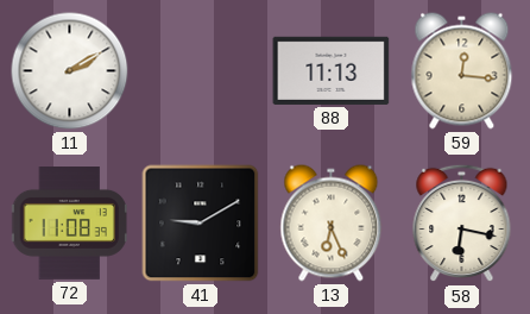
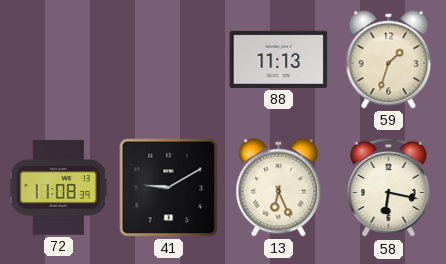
11: 2:10 -> none
59: 12:16 -> 1:33
